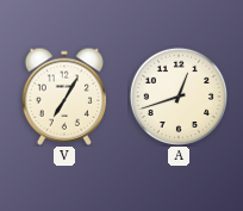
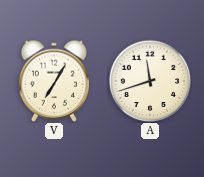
A: 12:42 -> 11:42
